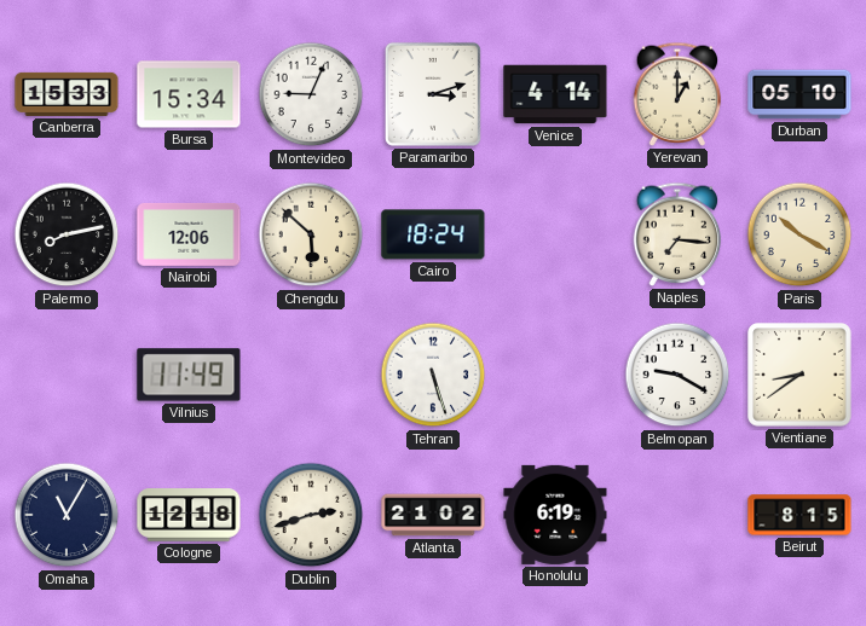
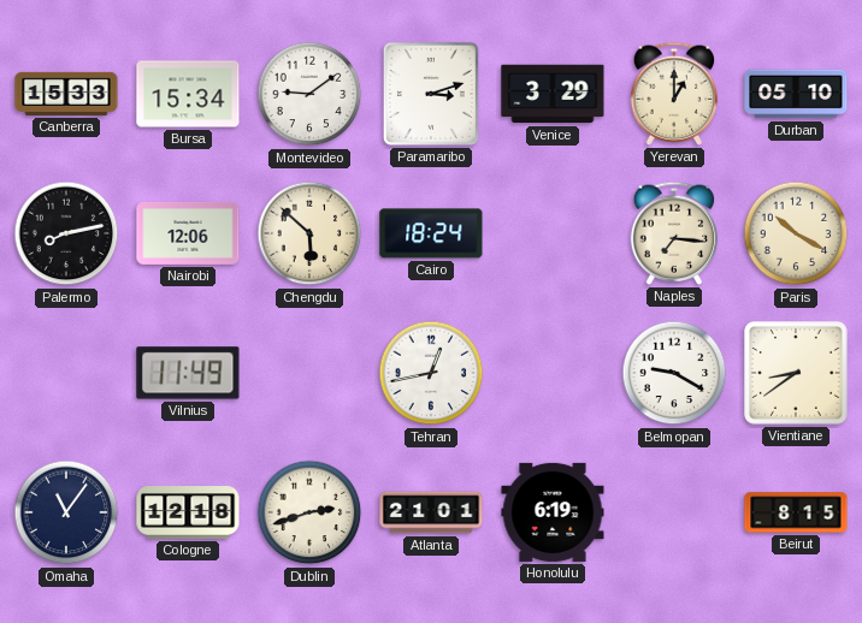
Montevideo: 9:04 -> 9:09
Venice: 4:14 -> 3:29
Tehran: 5:27 -> 12:43
Omaha: 11:05 -> 11:06
Atlanta: 21:02 -> 21:01
